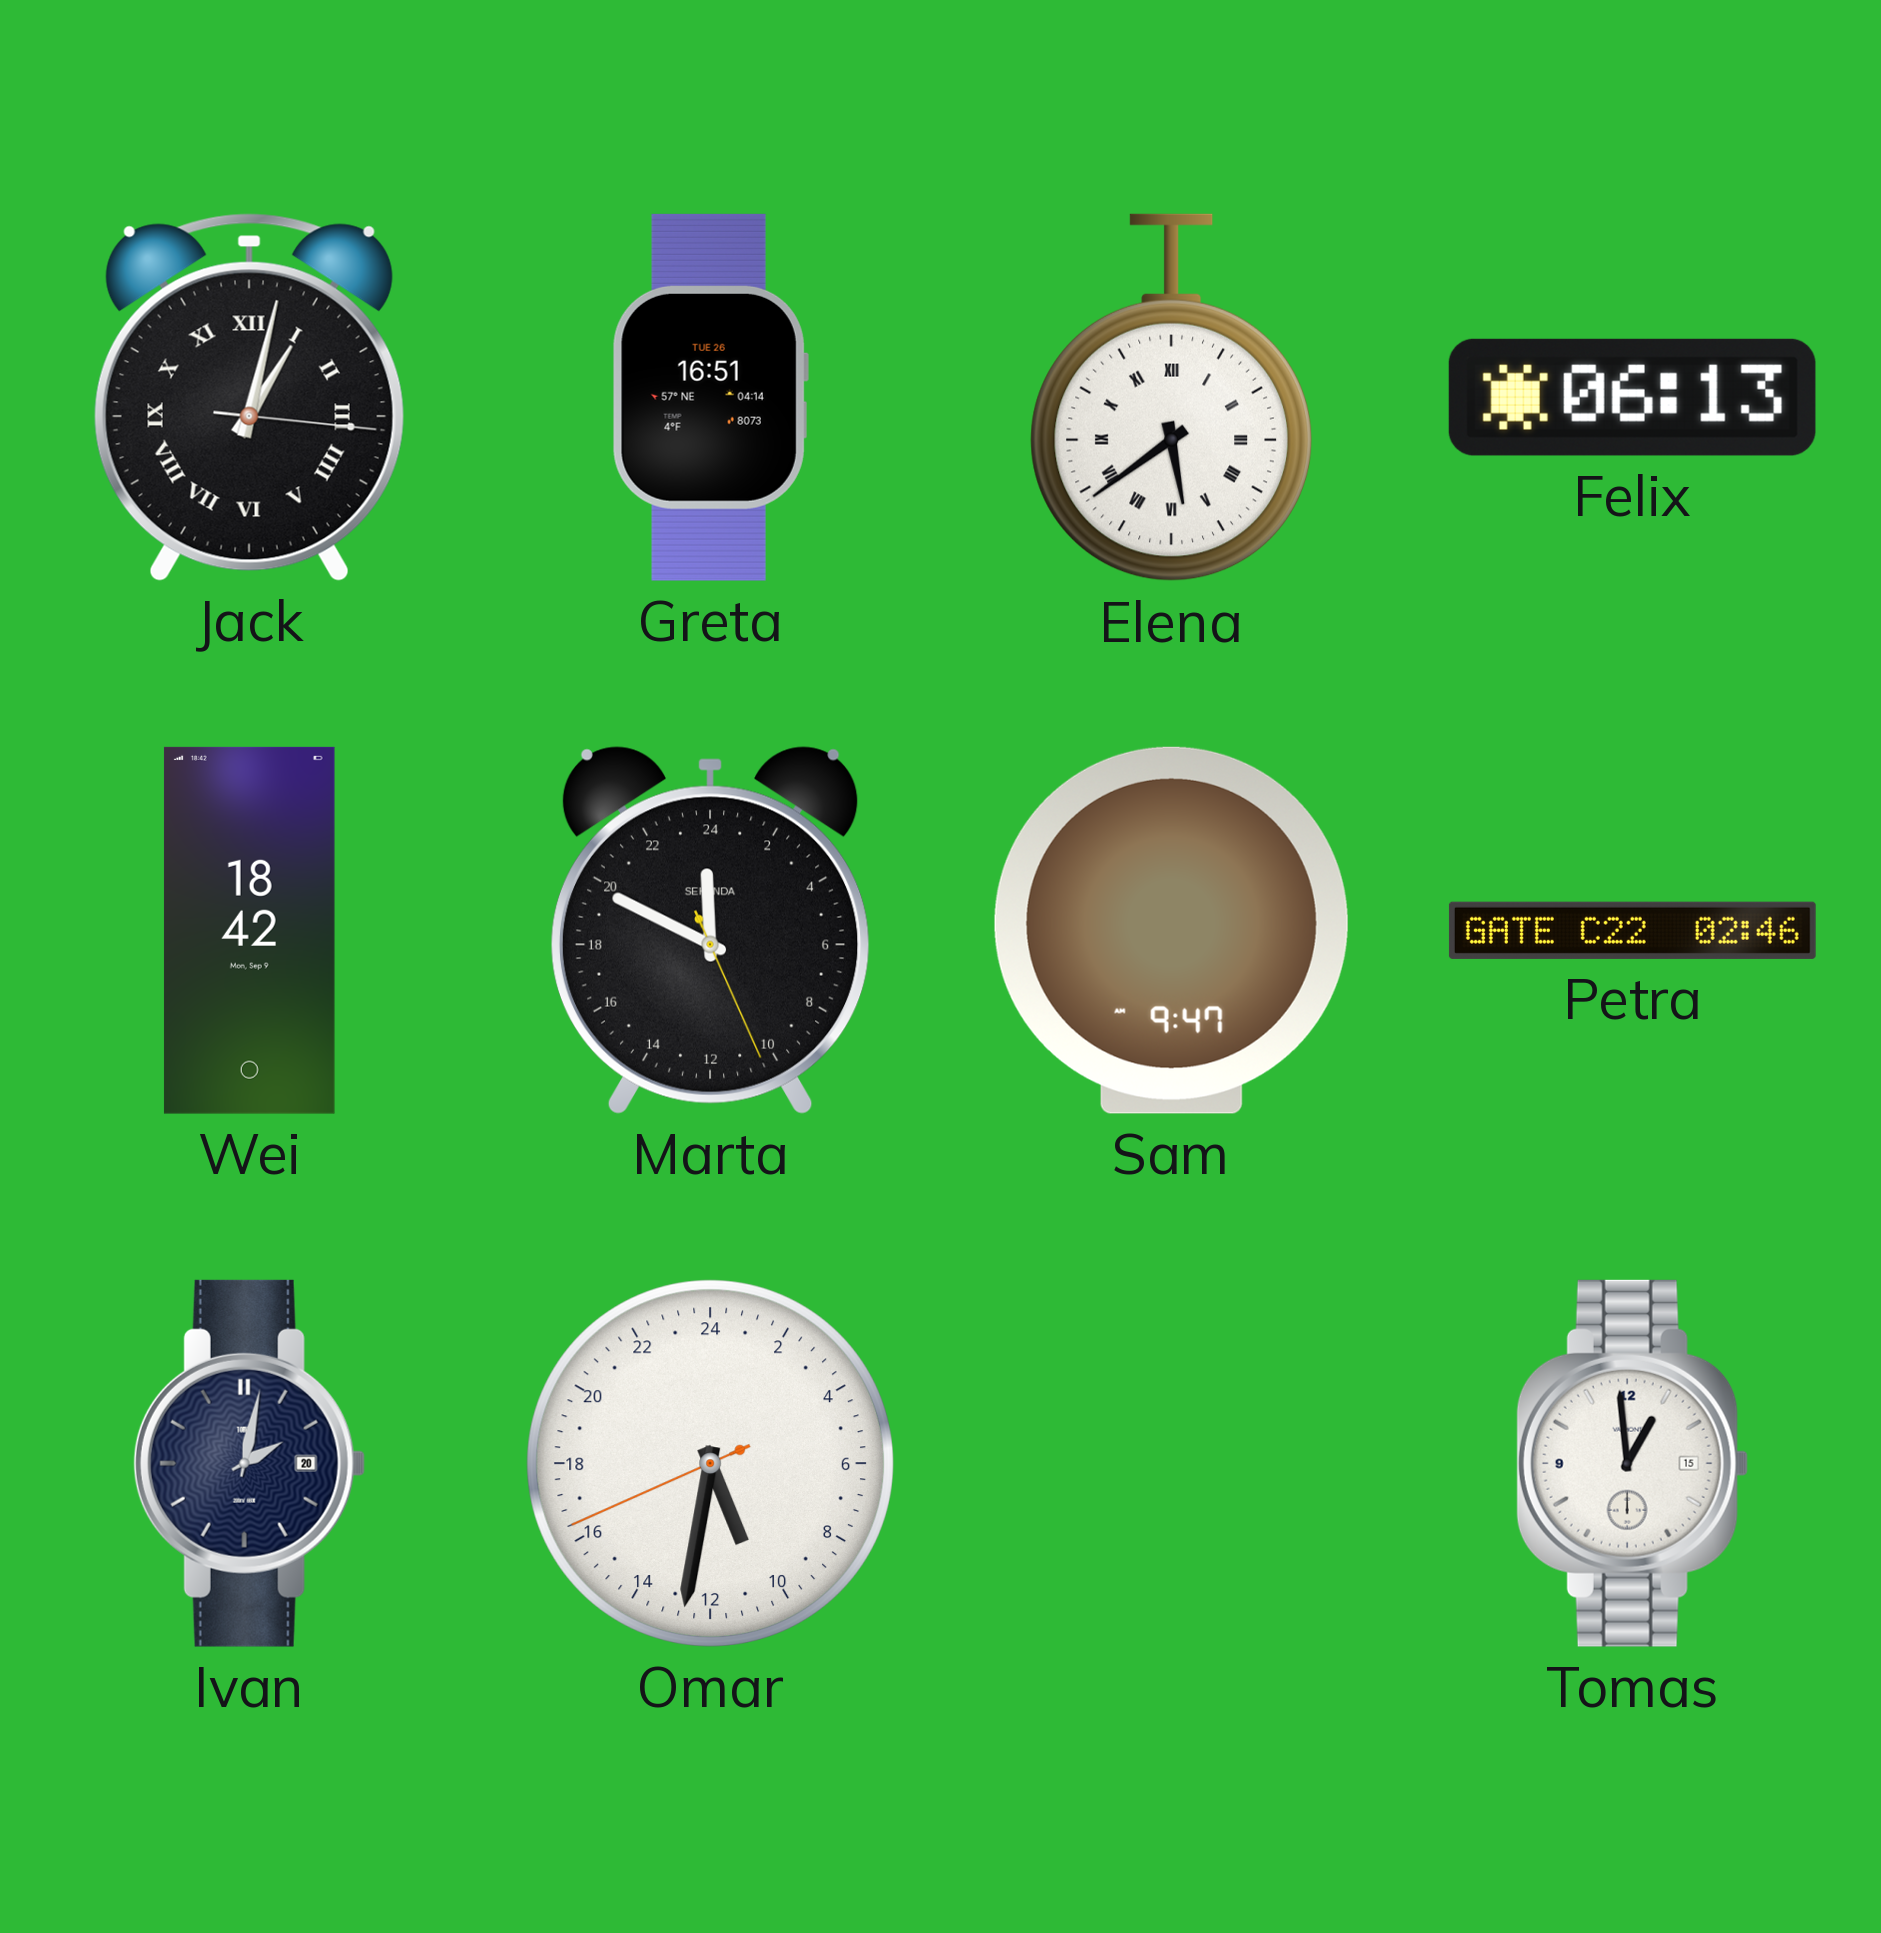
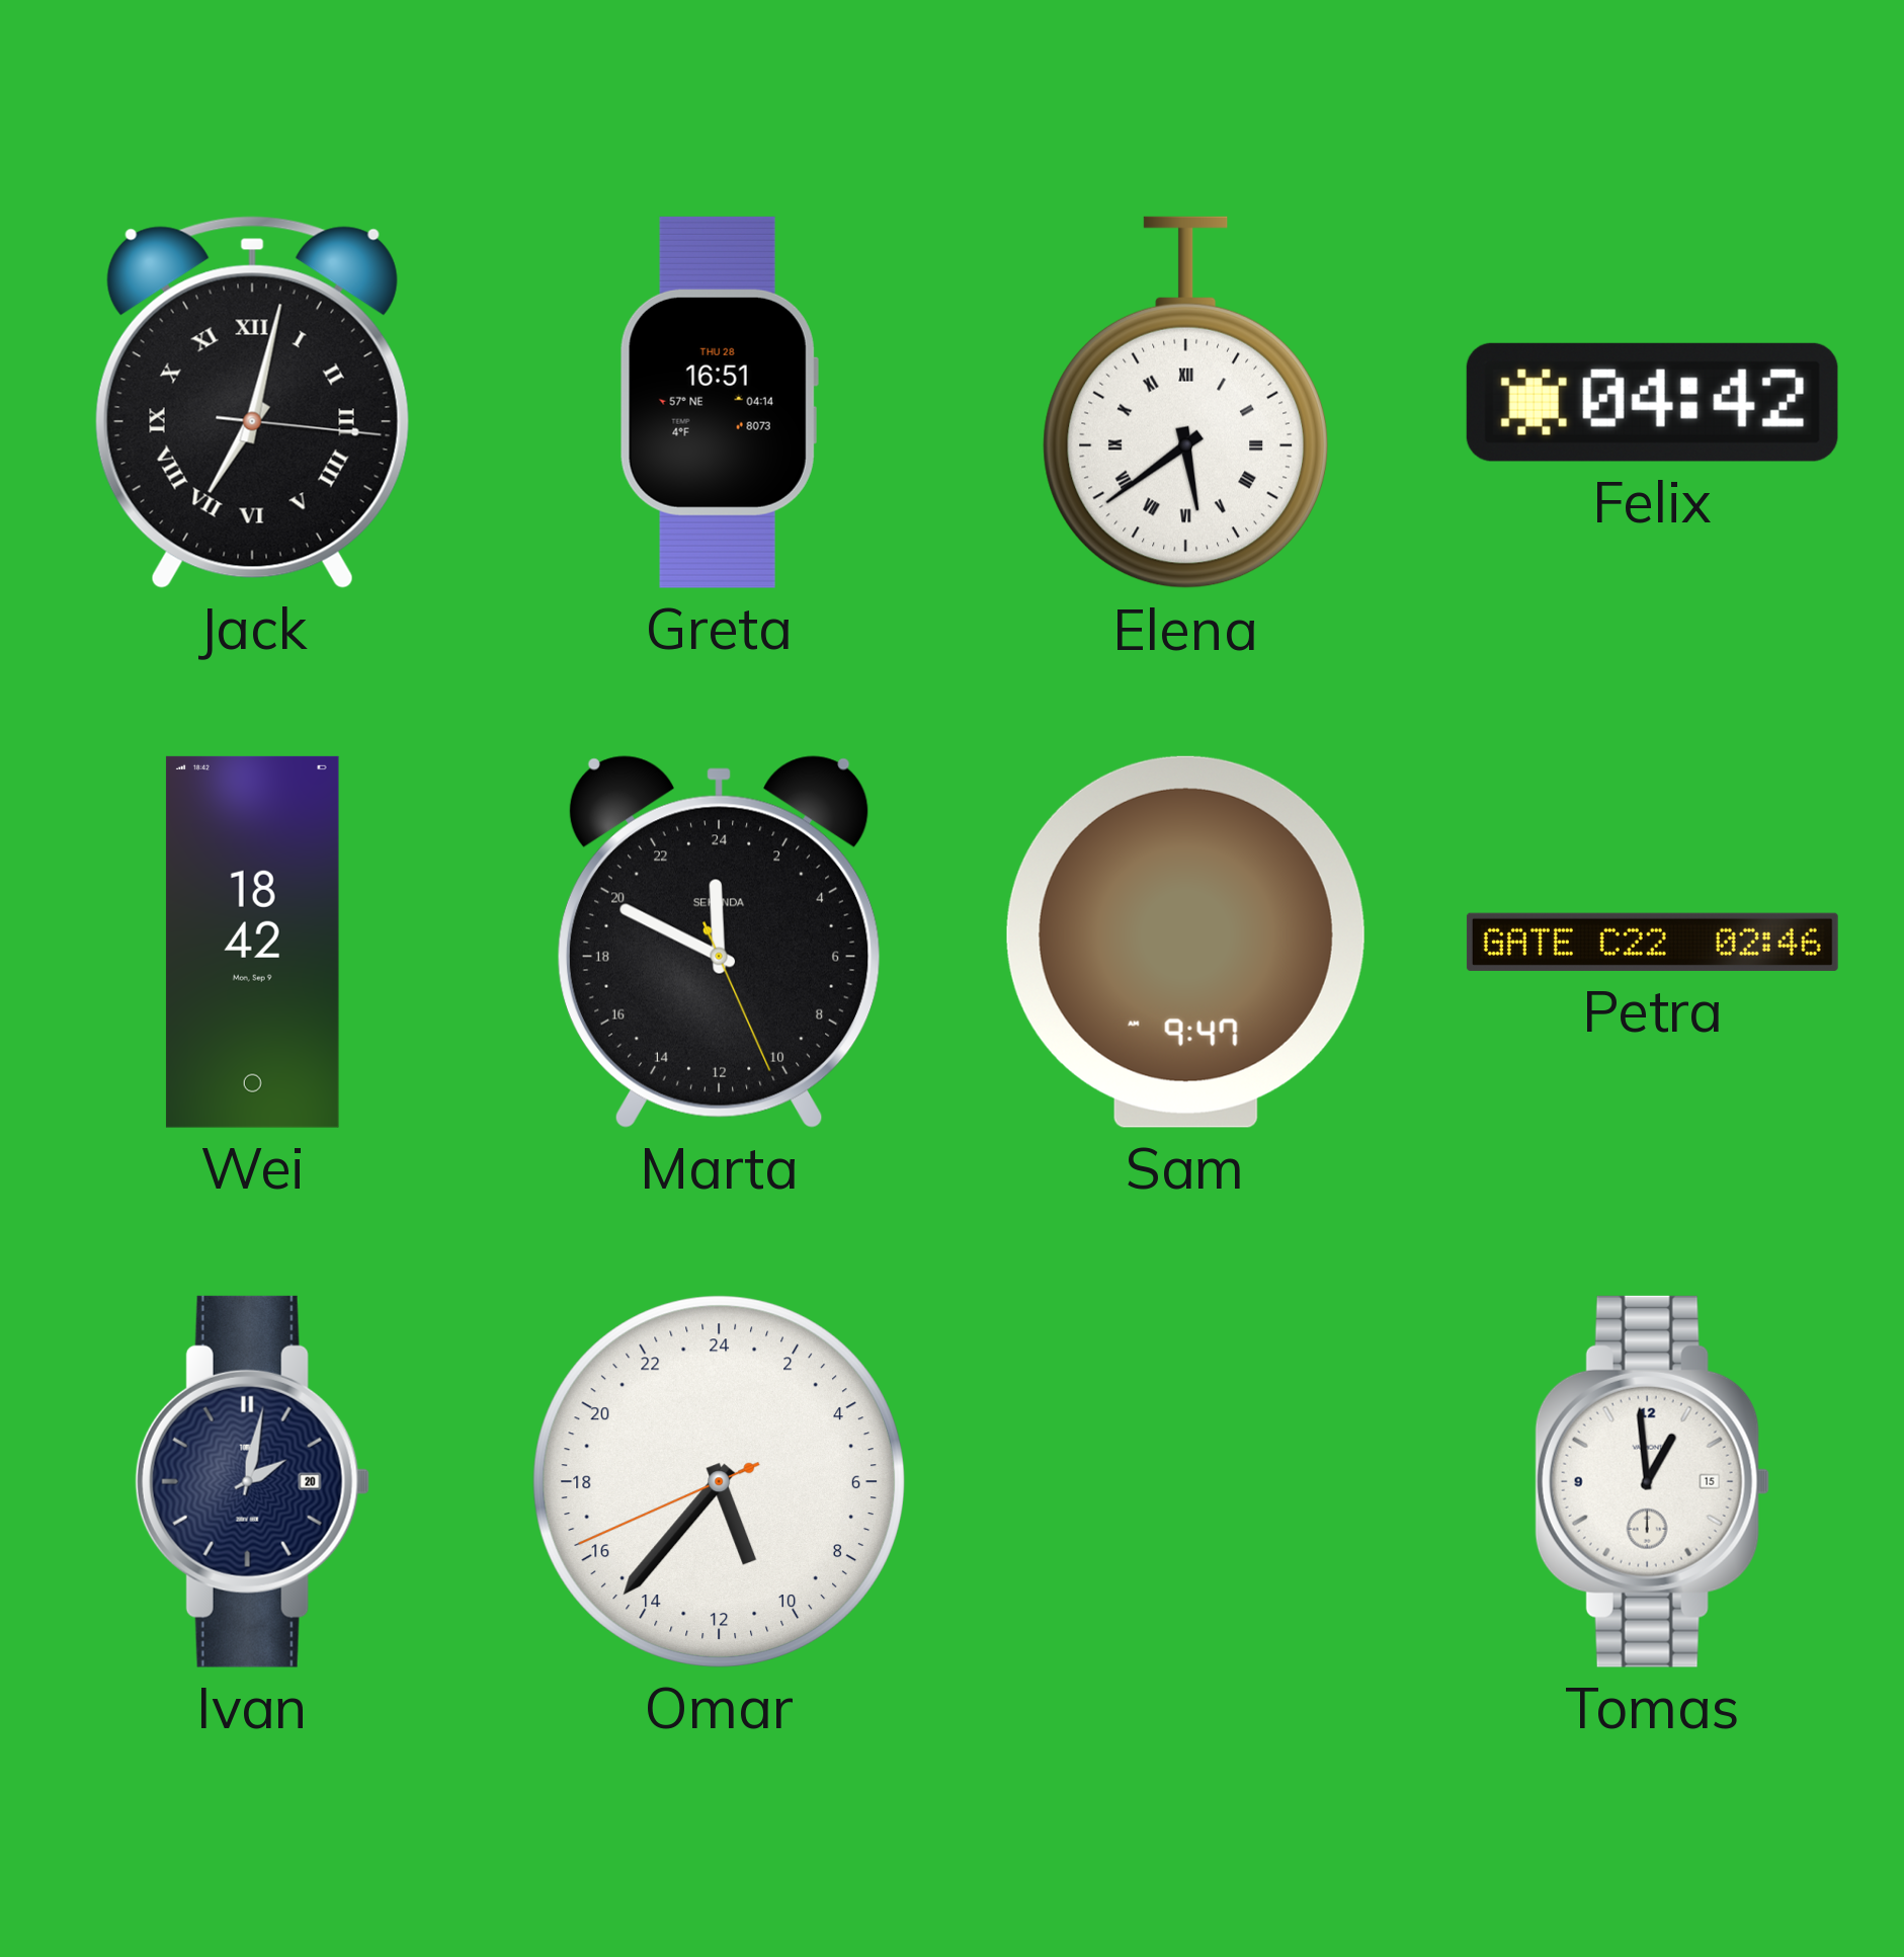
Jack: 1:02 -> 7:02
Greta date: TUE 26 -> THU 28
Felix: 06:13 -> 04:42
Omar: 10:31 -> 10:36
